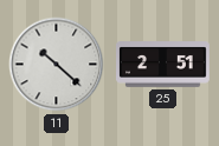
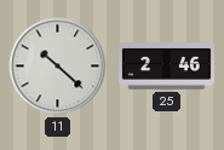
25: 2:51 -> 2:46
